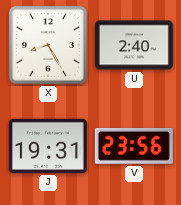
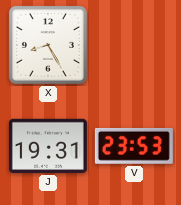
U: 2:40 -> none
V: 23:56 -> 23:53
